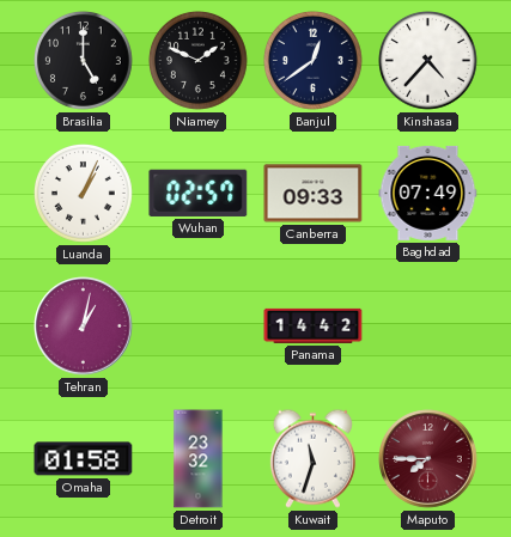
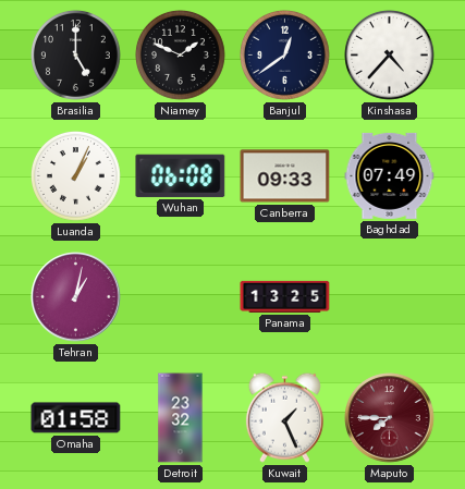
Wuhan: 02:57 -> 06:08
Panama: 14:42 -> 13:25
Kuwait: 11:33 -> 1:26
